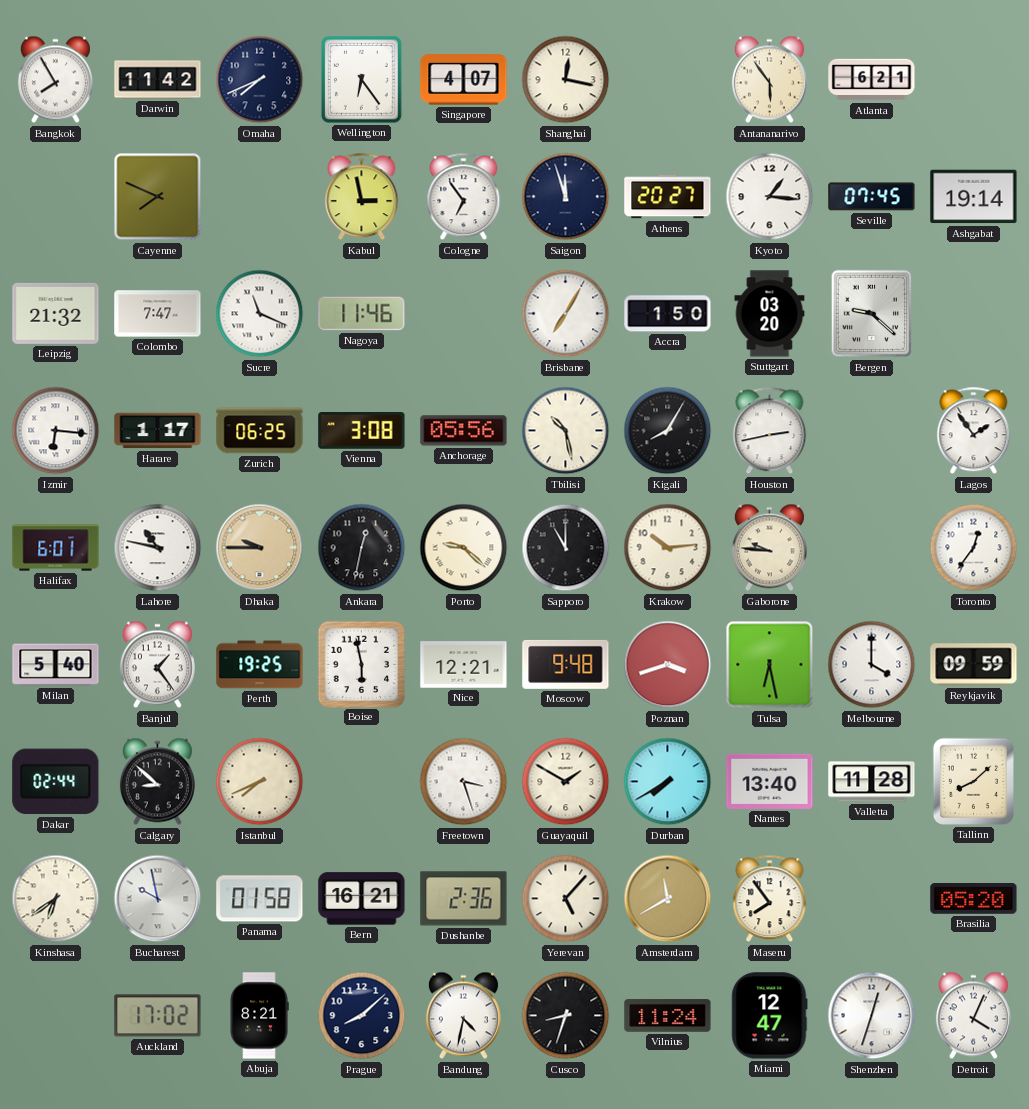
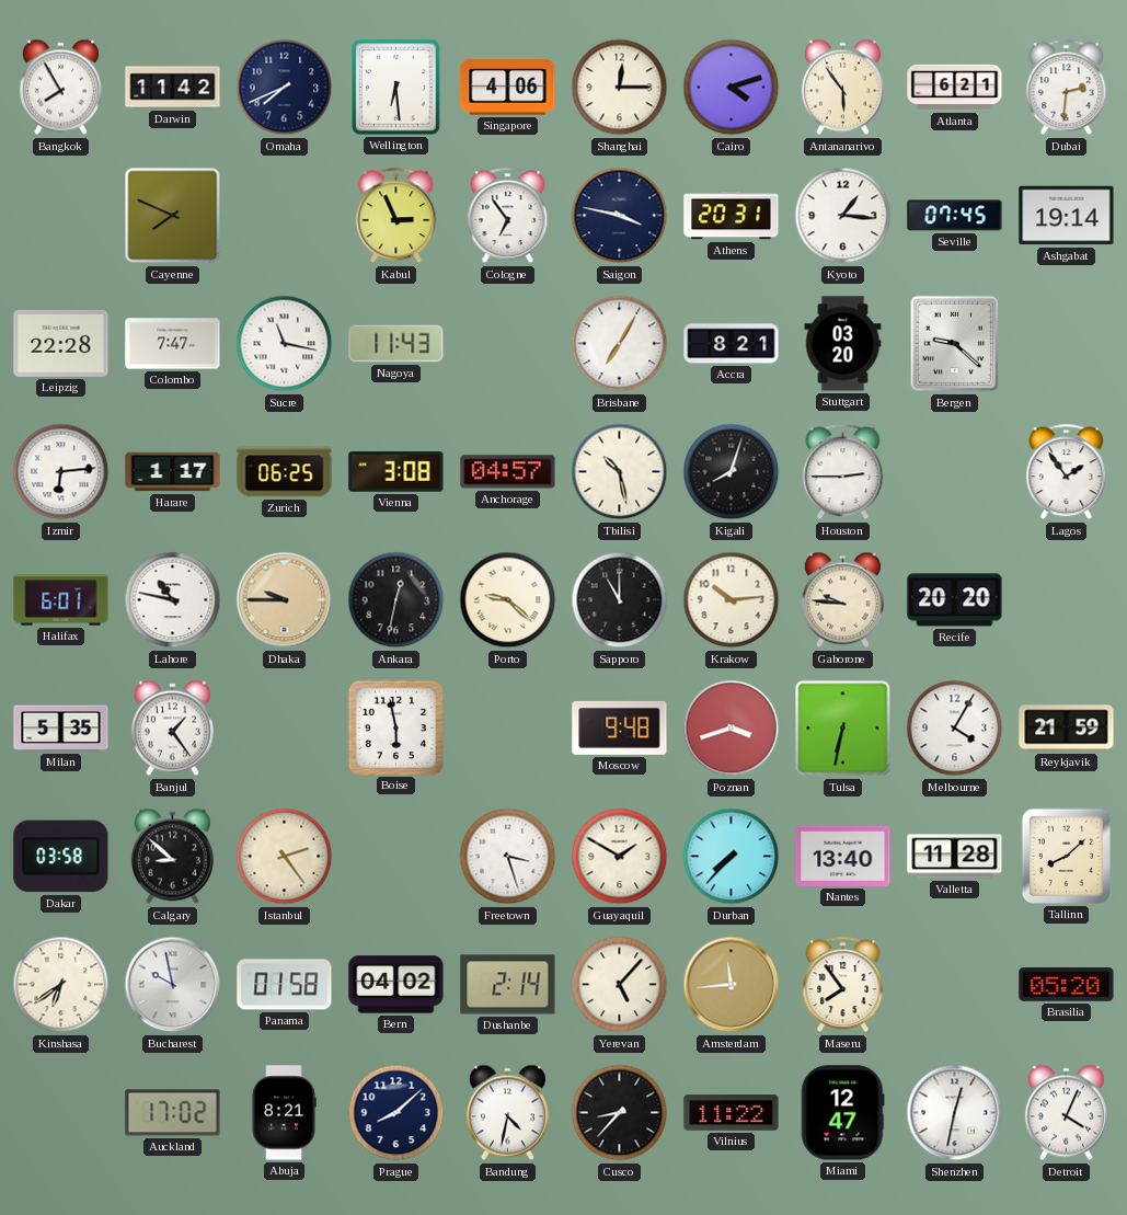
Wellington: 6:24 -> 6:29
Singapore: 4:07 -> 4:06
Shanghai: 12:17 -> 12:15
Cairo: none -> 4:12
Dubai: none -> 2:31
Kabul: 2:58 -> 2:56
Saigon: 11:57 -> 3:47
Athens: 20:27 -> 20:31
Leipzig: 21:32 -> 22:28
Sucre: 11:19 -> 11:17
Nagoya: 11:46 -> 11:43
Accra: 1:50 -> 8:21
Izmir: 6:16 -> 6:14
Anchorage: 05:56 -> 04:57
Kigali: 8:05 -> 8:03
Houston: 2:43 -> 2:45
Recife: none -> 20:20
Toronto: 12:36 -> none
Milan: 5:40 -> 5:35
Perth: 19:25 -> none
Nice: 12:21 -> none
Tulsa: 6:28 -> 6:32
Melbourne: 4:00 -> 4:05
Reykjavik: 09:59 -> 21:59
Dakar: 02:44 -> 03:58
Istanbul: 7:41 -> 2:24
Durban: 7:40 -> 7:37
Bern: 16:21 -> 04:02
Dushanbe: 2:36 -> 2:14
Amsterdam: 11:40 -> 11:44
Cusco: 8:33 -> 8:37
Vilnius: 11:24 -> 11:22
Shenzhen: 12:33 -> 12:32
